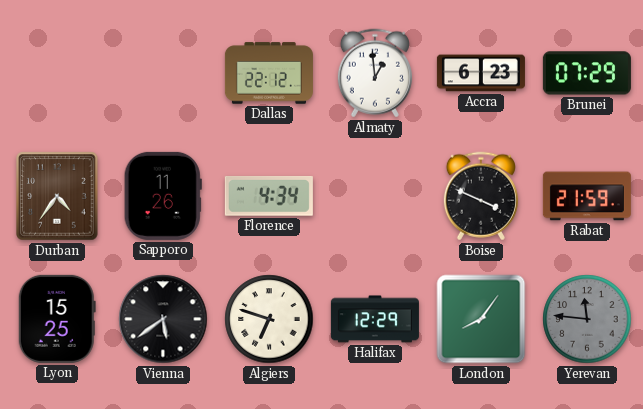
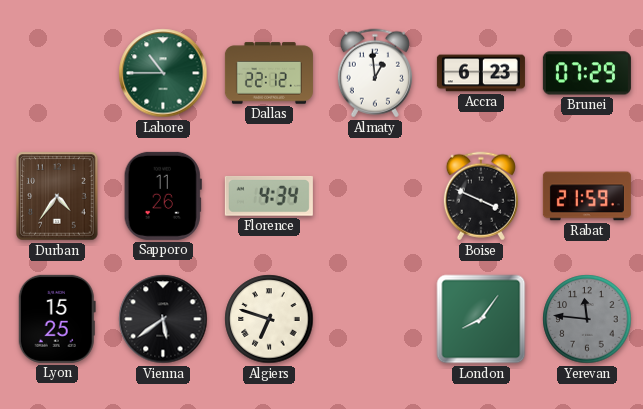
Lahore: none -> 10:45
Halifax: 12:29 -> none
